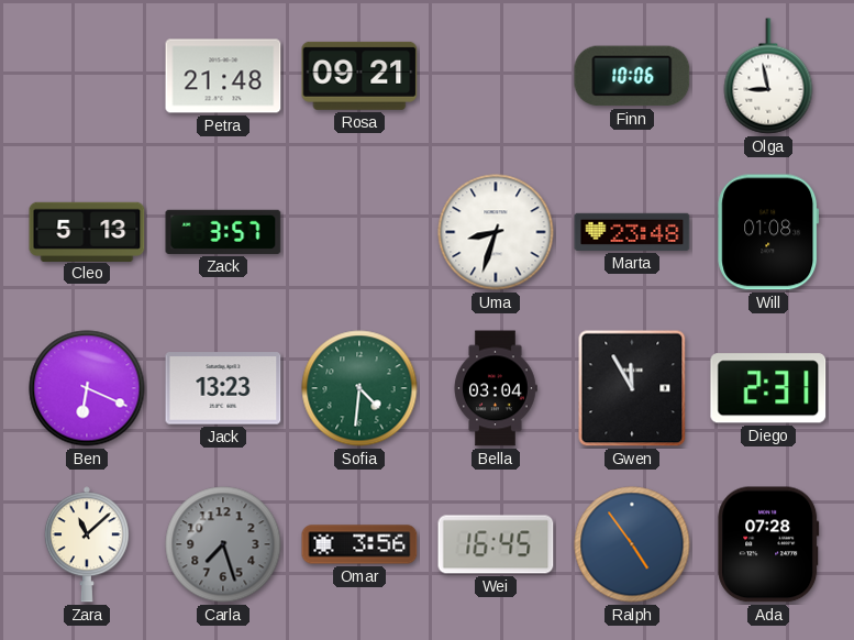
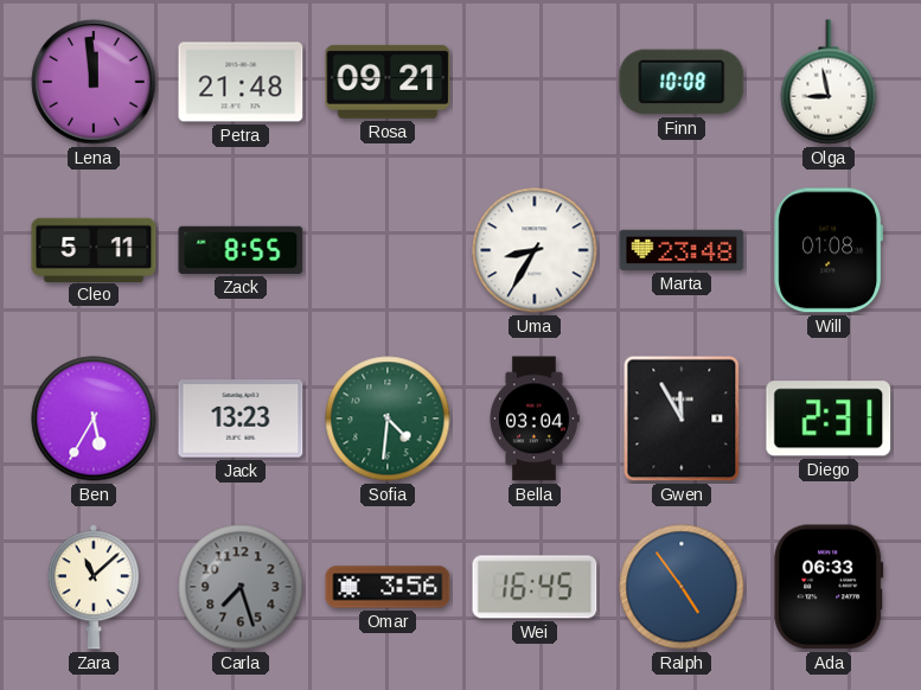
Lena: none -> 11:59
Finn: 10:06 -> 10:08
Cleo: 5:13 -> 5:11
Zack: 3:57 -> 8:55
Uma: 8:33 -> 8:35
Ben: 6:19 -> 5:35
Ada: 07:28 -> 06:33
